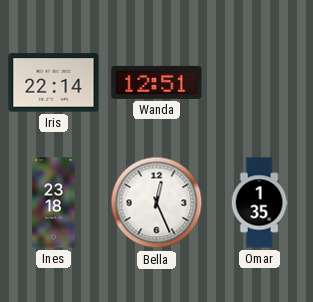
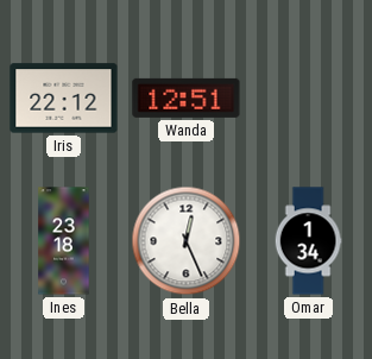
Iris: 22:14 -> 22:12
Omar: 1:35 -> 1:34
